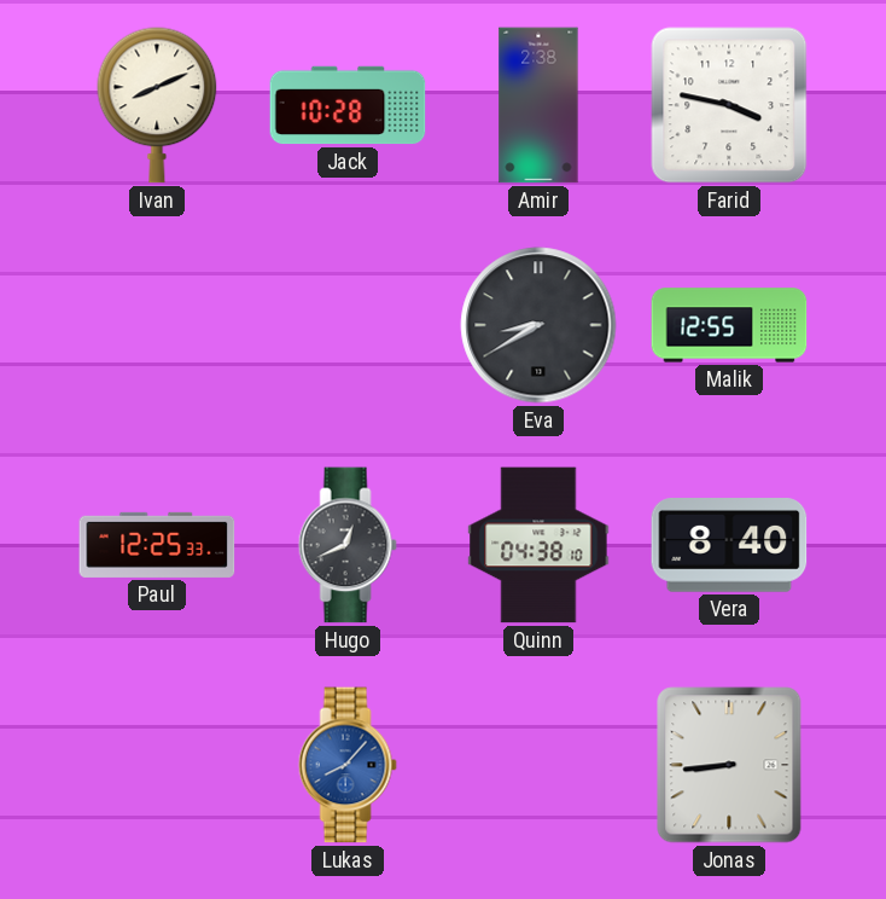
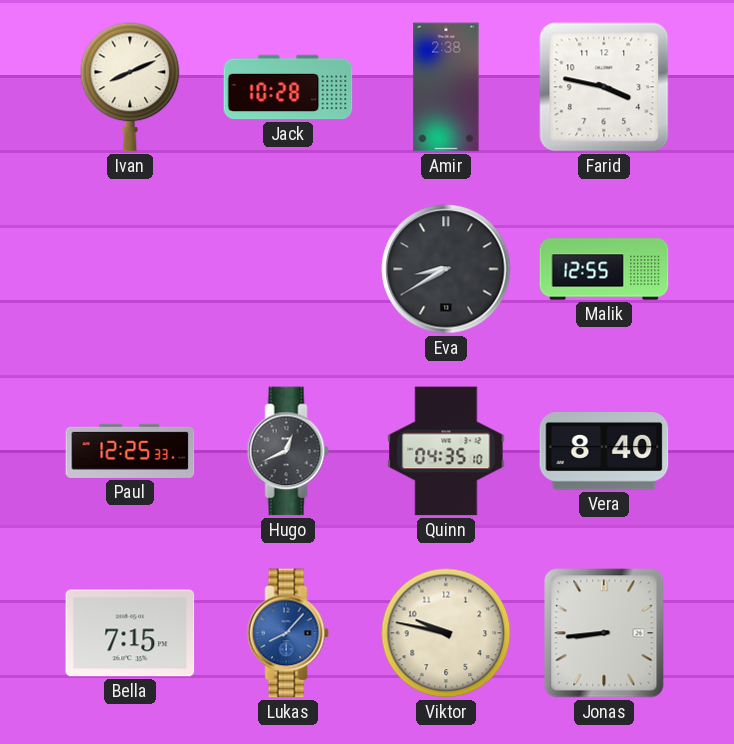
Quinn: 04:38 -> 04:35
Bella: none -> 7:15
Viktor: none -> 9:47
